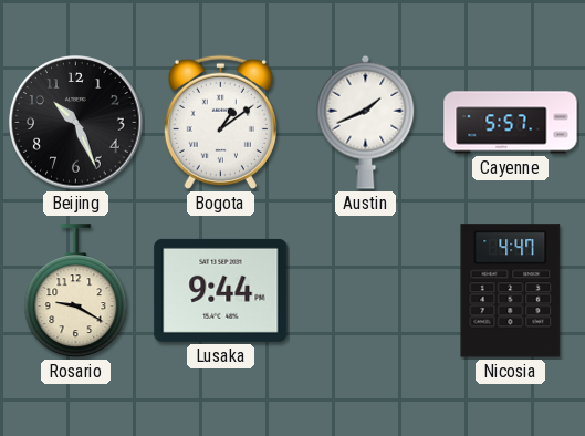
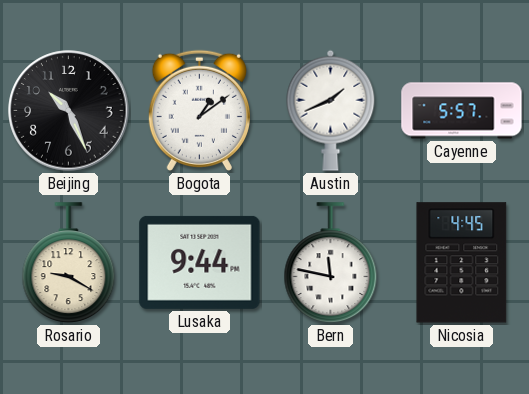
Bern: none -> 11:47
Nicosia: 4:47 -> 4:45
